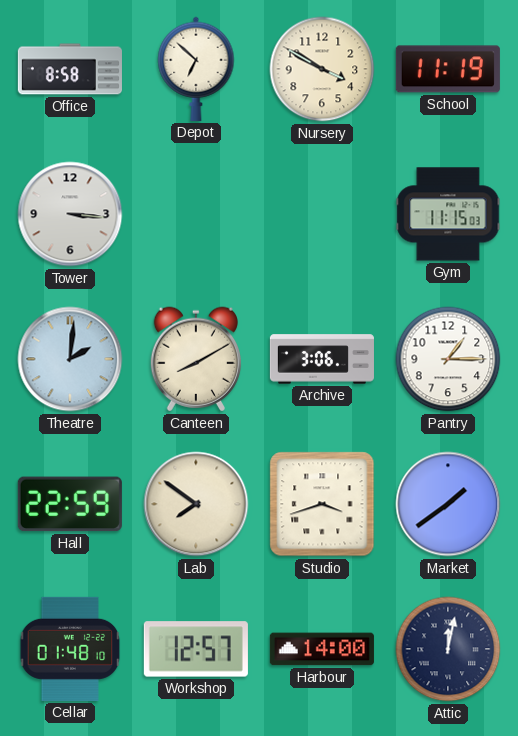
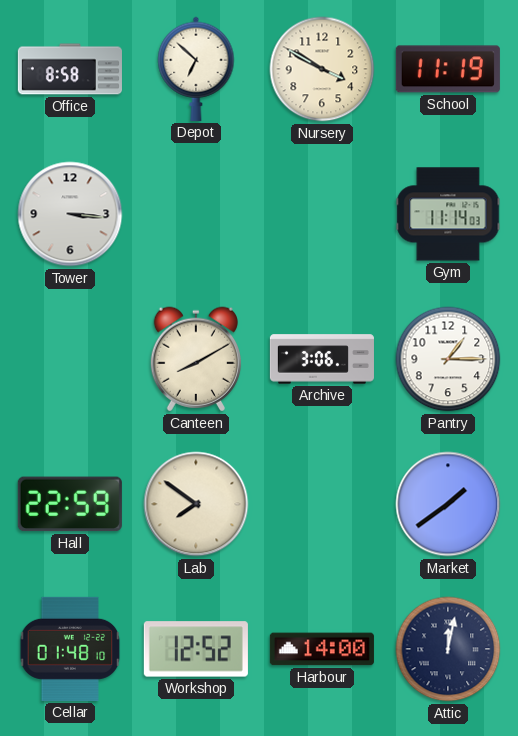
Gym: 11:15 -> 11:14
Theatre: 2:01 -> none
Studio: 3:42 -> none
Workshop: 12:57 -> 12:52
